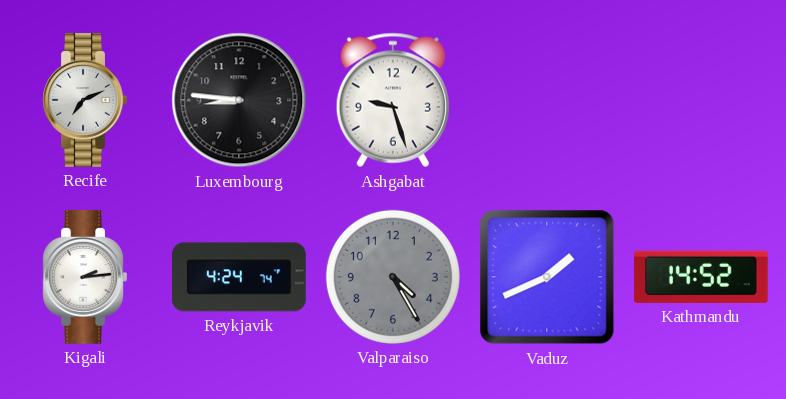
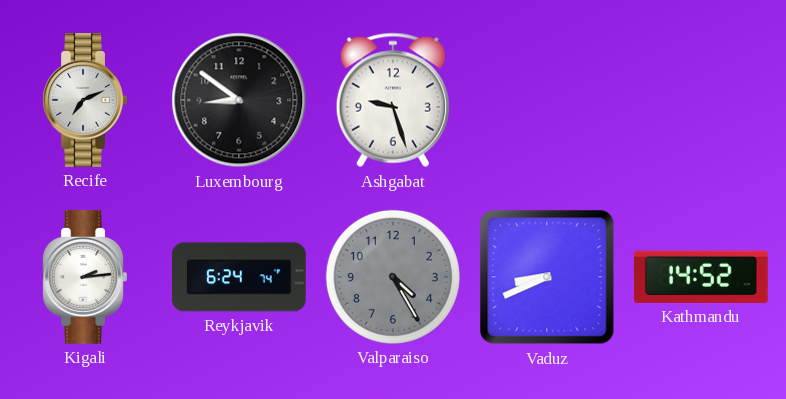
Luxembourg: 8:46 -> 8:51
Reykjavik: 4:24 -> 6:24
Vaduz: 1:41 -> 8:41
